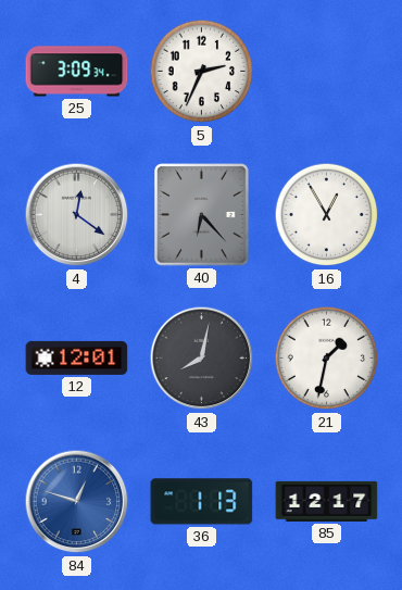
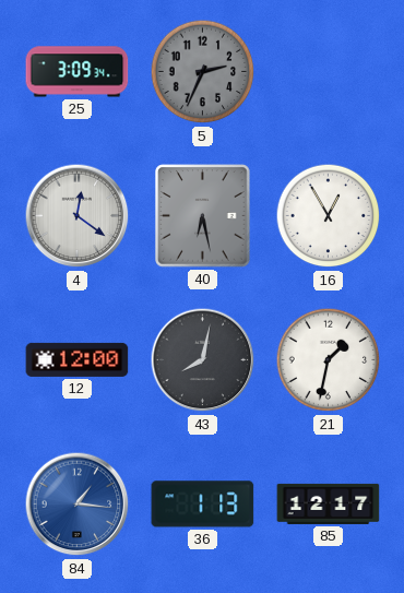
5 dial: white -> grey
40: 6:23 -> 6:28
12: 12:01 -> 12:00
84: 12:48 -> 1:16
